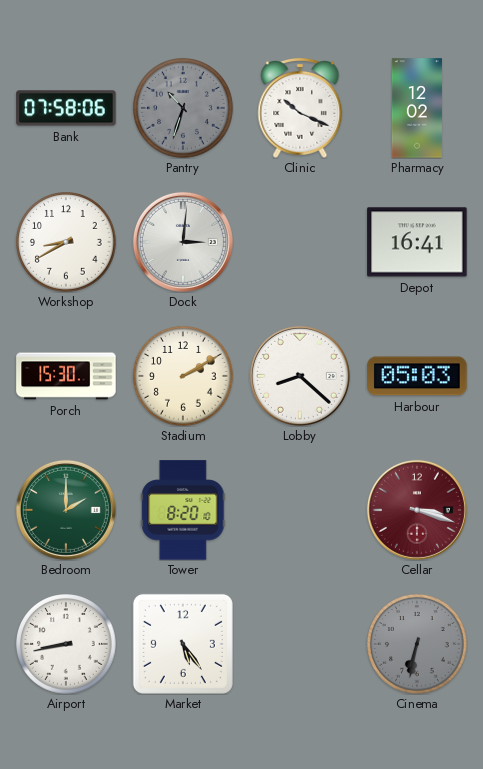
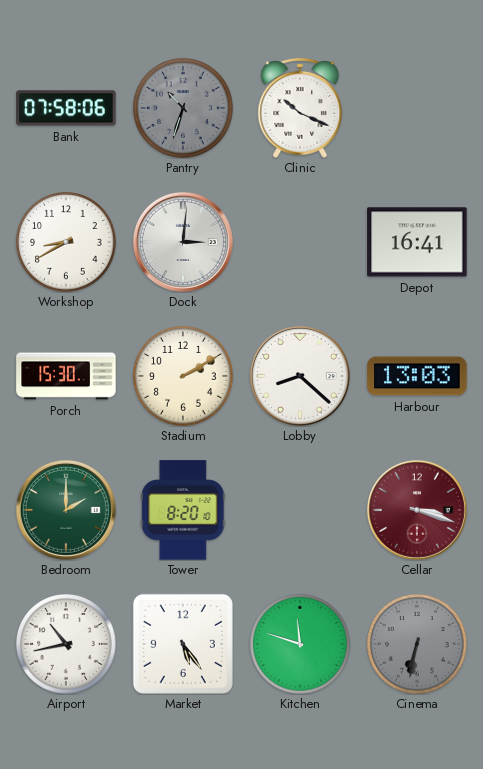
Pharmacy: 12:02 -> none
Harbour: 05:03 -> 13:03
Airport: 8:43 -> 10:43
Kitchen: none -> 11:48
